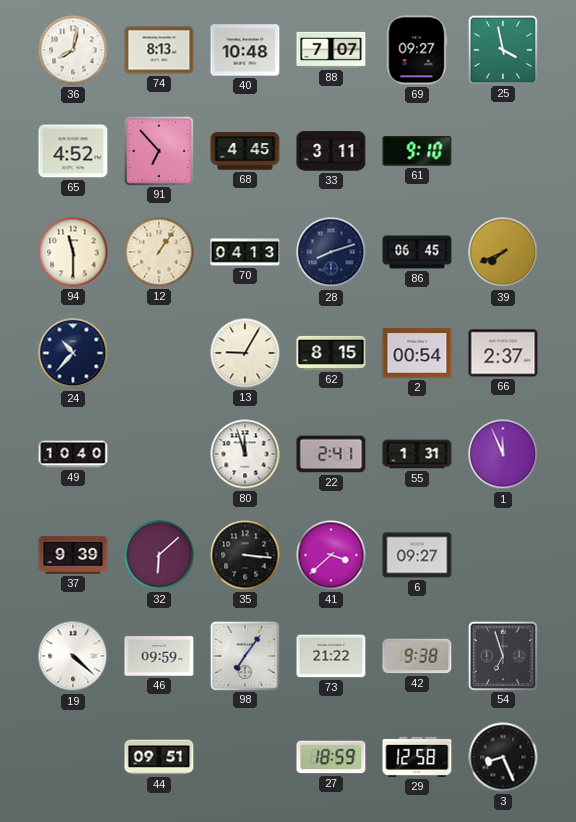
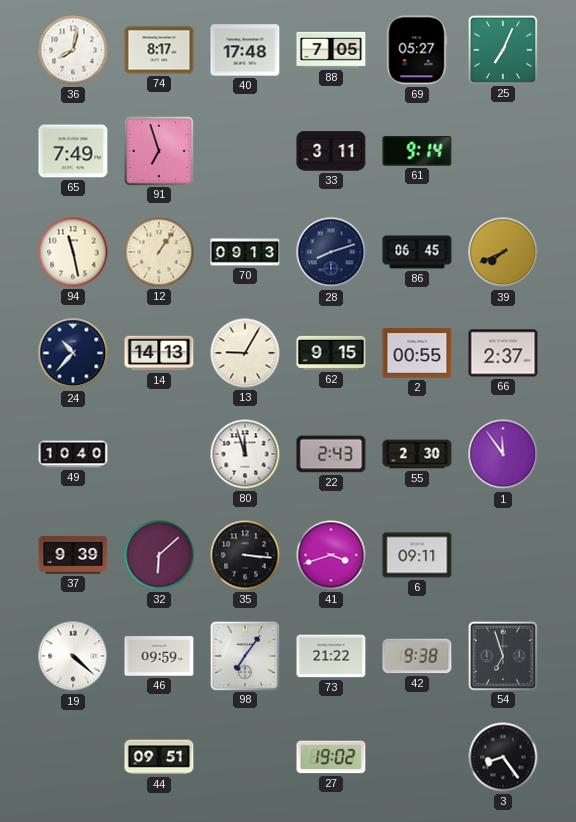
74: 8:13 -> 8:17
40: 10:48 -> 17:48
88: 7:07 -> 7:05
69: 09:27 -> 05:27
25: 3:58 -> 7:04
65: 4:52 -> 7:49
91: 6:53 -> 6:57
68: 4:45 -> none
61: 9:10 -> 9:14
94: 11:30 -> 11:28
70: 04:13 -> 09:13
14: none -> 14:13
62: 8:15 -> 9:15
2: 00:54 -> 00:55
22: 2:41 -> 2:43
55: 1:31 -> 2:30
1: 11:56 -> 11:54
41: 3:38 -> 3:42
6: 09:27 -> 09:11
27: 18:59 -> 19:02
29: 12:58 -> none
3: 8:26 -> 8:24
